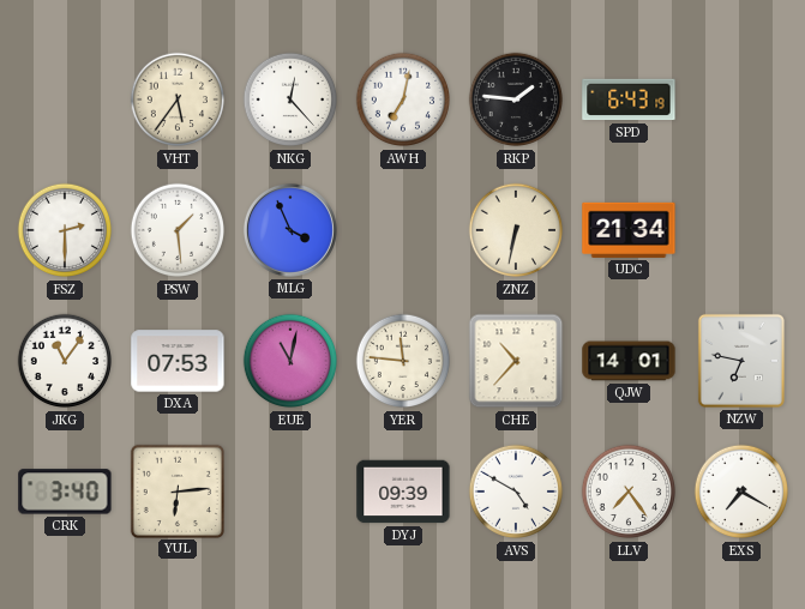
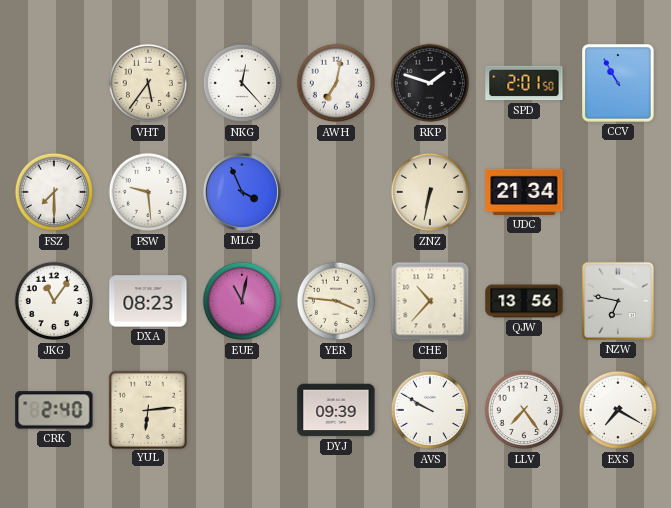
RKP: 1:46 -> 1:48
SPD: 6:43 -> 2:01
CCV: none -> 10:55
FSZ: 2:30 -> 7:30
PSW: 1:29 -> 9:29
DXA: 07:53 -> 08:23
YER: 11:46 -> 3:46
QJW: 14:01 -> 13:56
CRK: 3:40 -> 2:40
AVS: 4:50 -> 9:50
